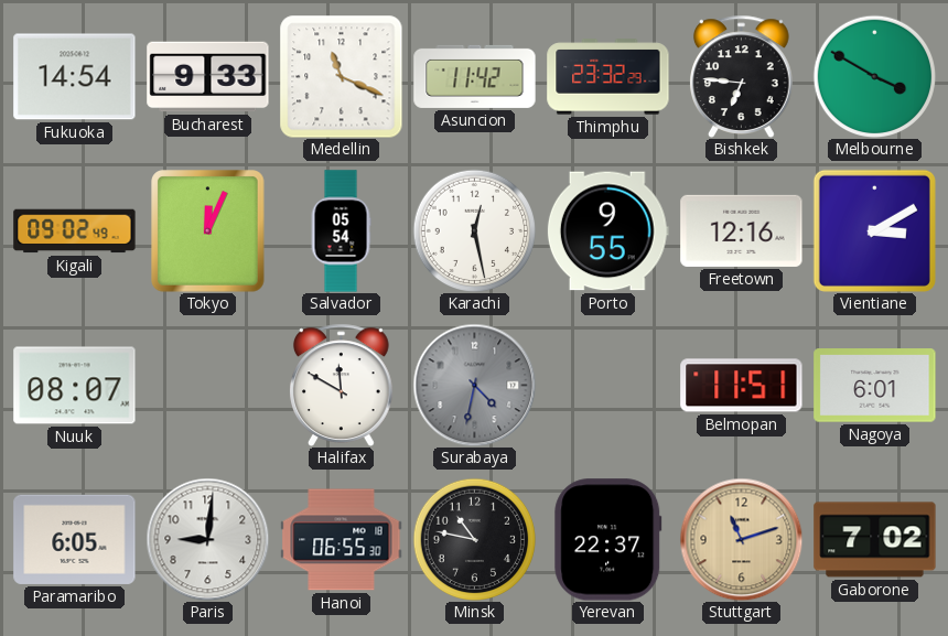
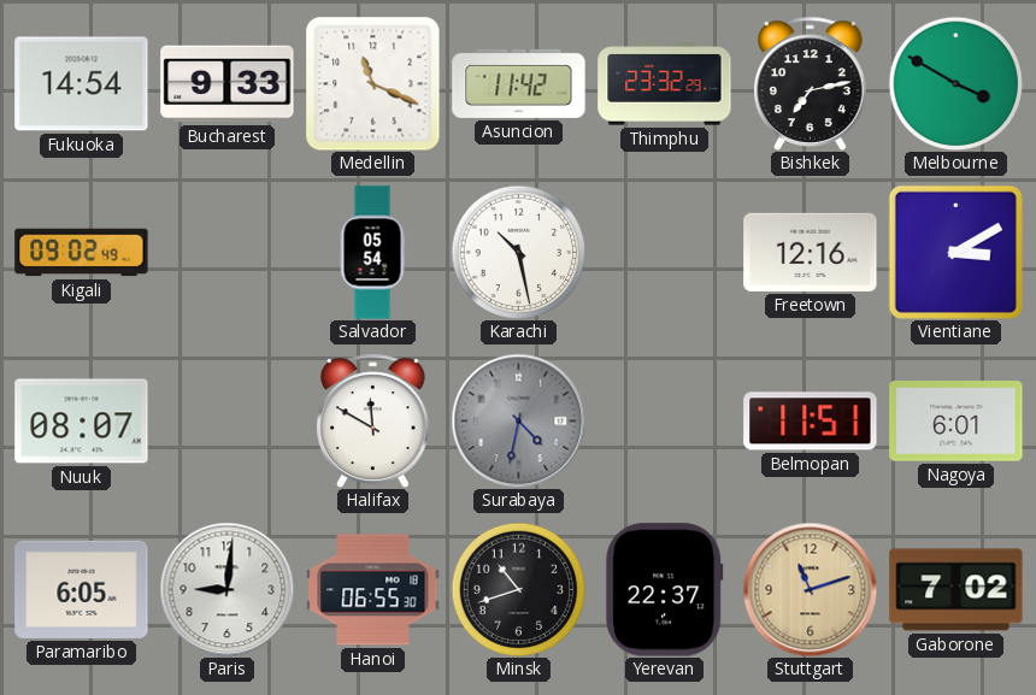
Bishkek: 6:46 -> 7:13
Tokyo: 12:04 -> none
Karachi: 12:28 -> 10:28
Porto: 9:55 -> none
Minsk: 10:47 -> 10:42
